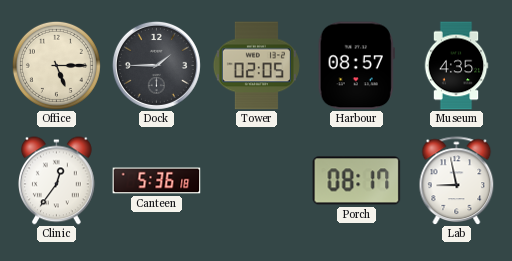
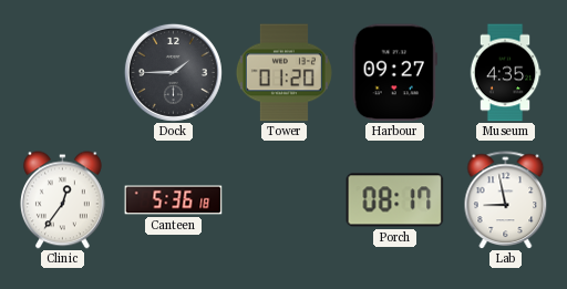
Office: 5:15 -> none
Tower: 02:05 -> 01:20
Harbour: 08:57 -> 09:27
